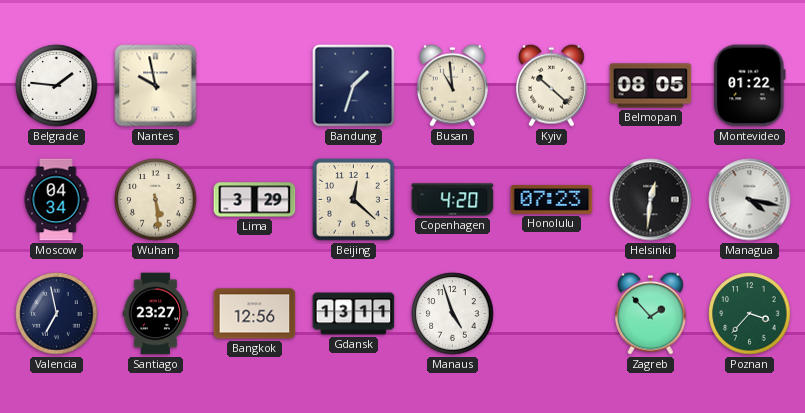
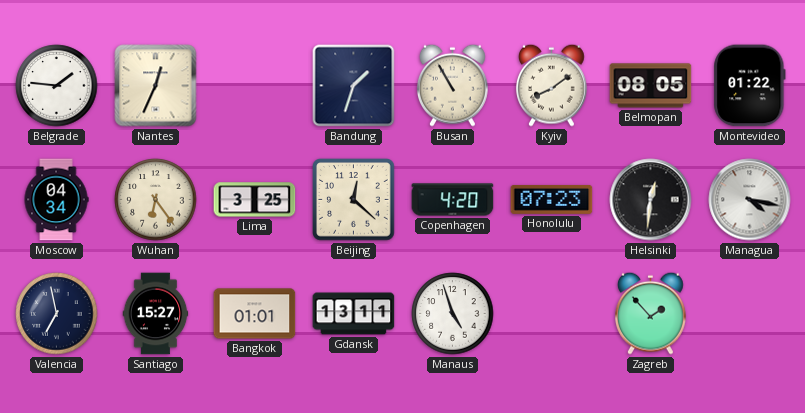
Nantes: 9:58 -> 12:34
Busan: 10:59 -> 10:55
Kyiv: 10:22 -> 8:09
Wuhan: 5:29 -> 6:24
Lima: 3:29 -> 3:25
Santiago: 23:27 -> 15:27
Bangkok: 12:56 -> 01:01
Poznan: 3:37 -> none
